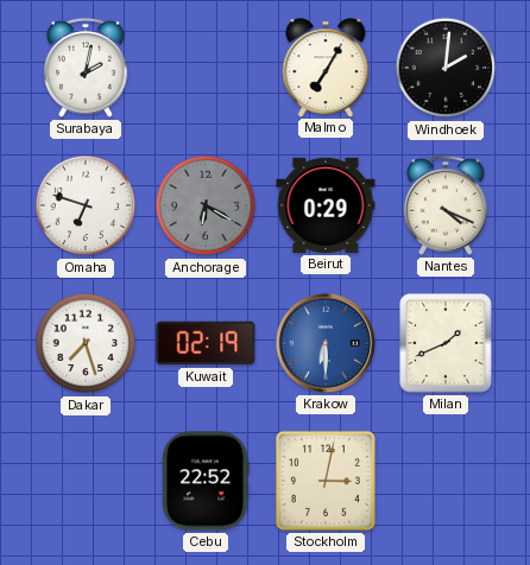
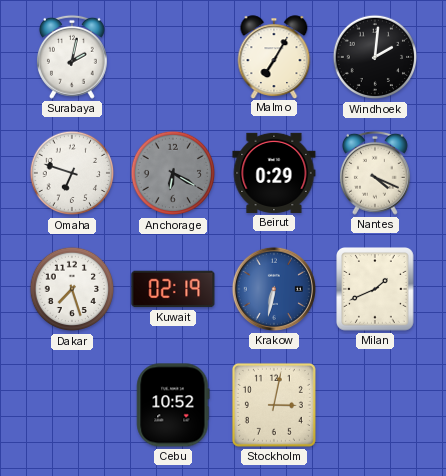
Krakow: 6:30 -> 6:32
Cebu: 22:52 -> 10:52
